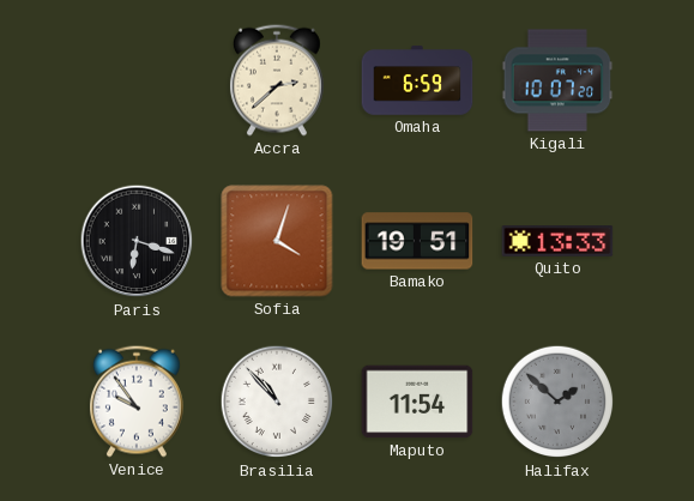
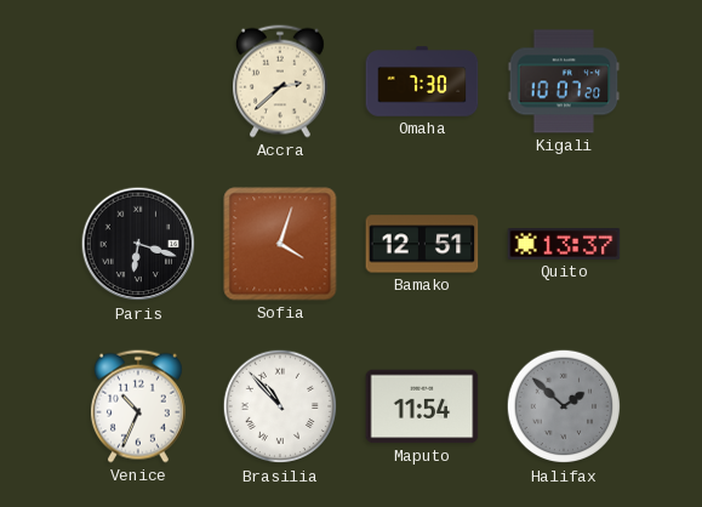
Omaha: 6:59 -> 7:30
Bamako: 19:51 -> 12:51
Quito: 13:33 -> 13:37
Venice: 9:54 -> 10:34
